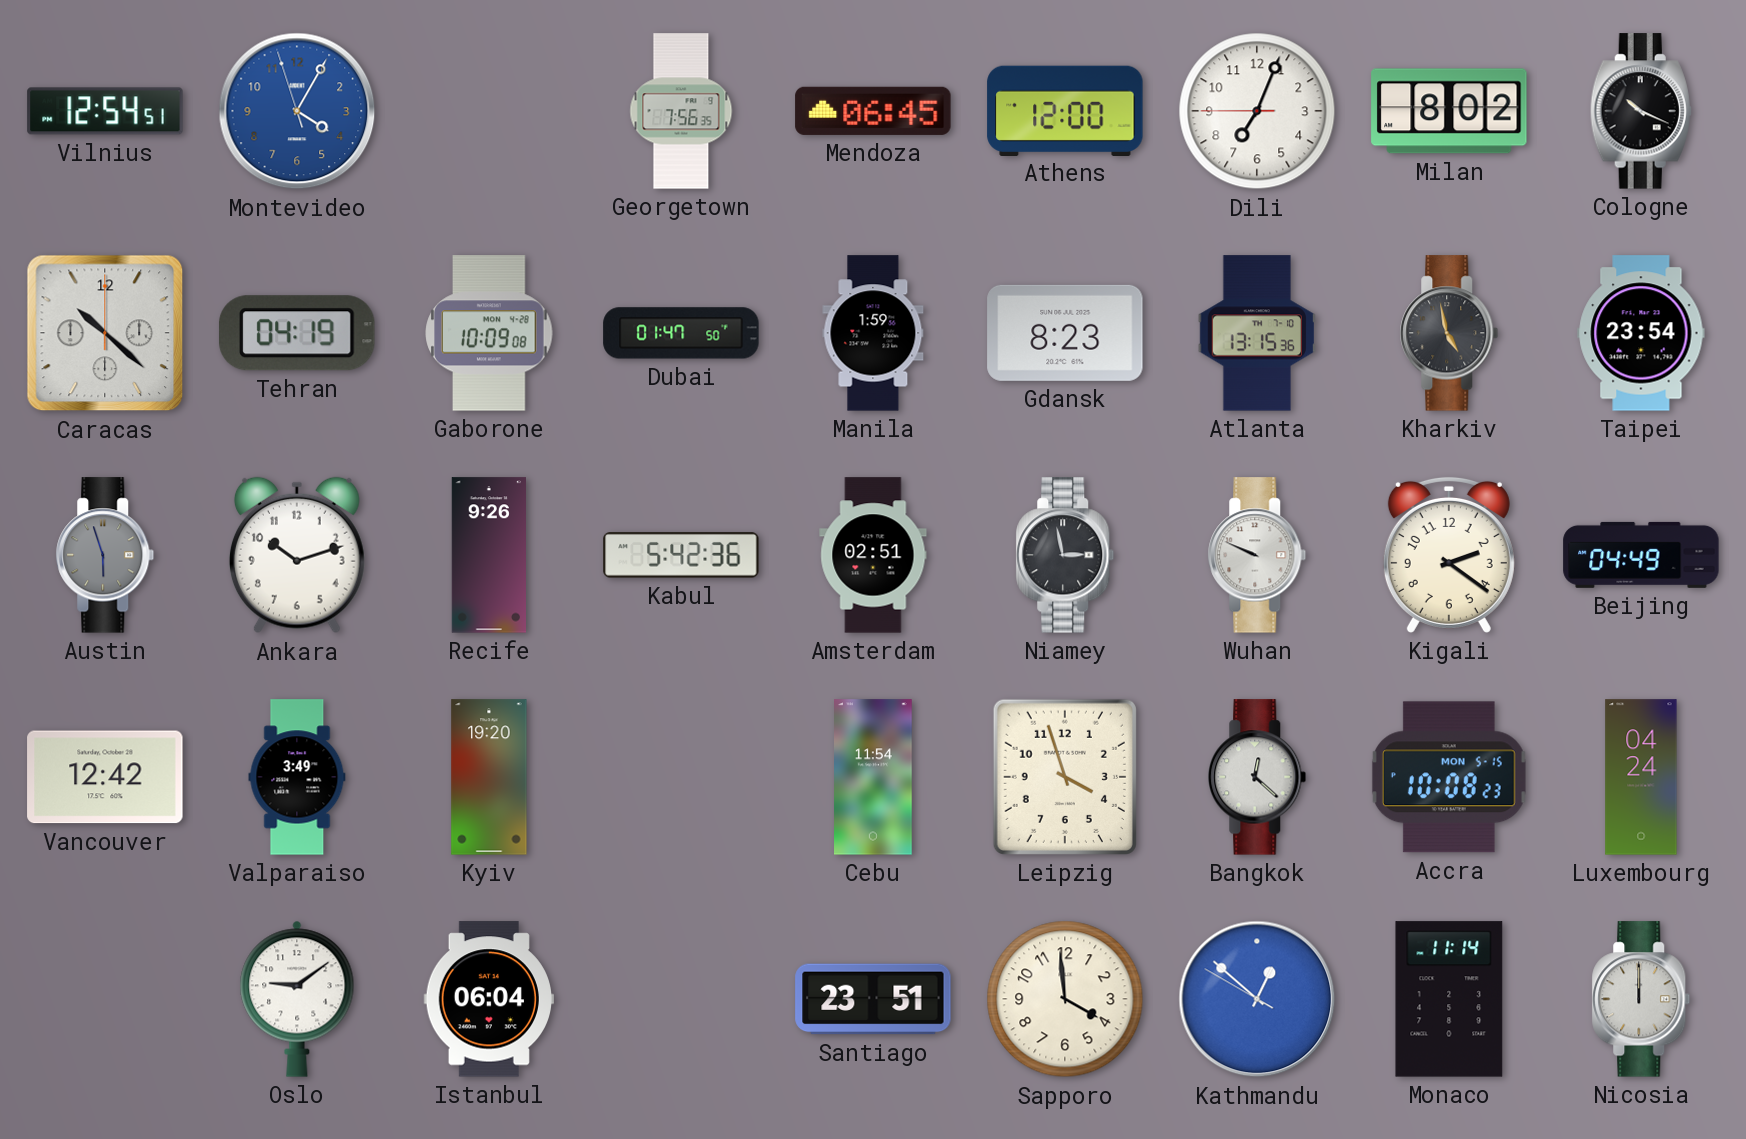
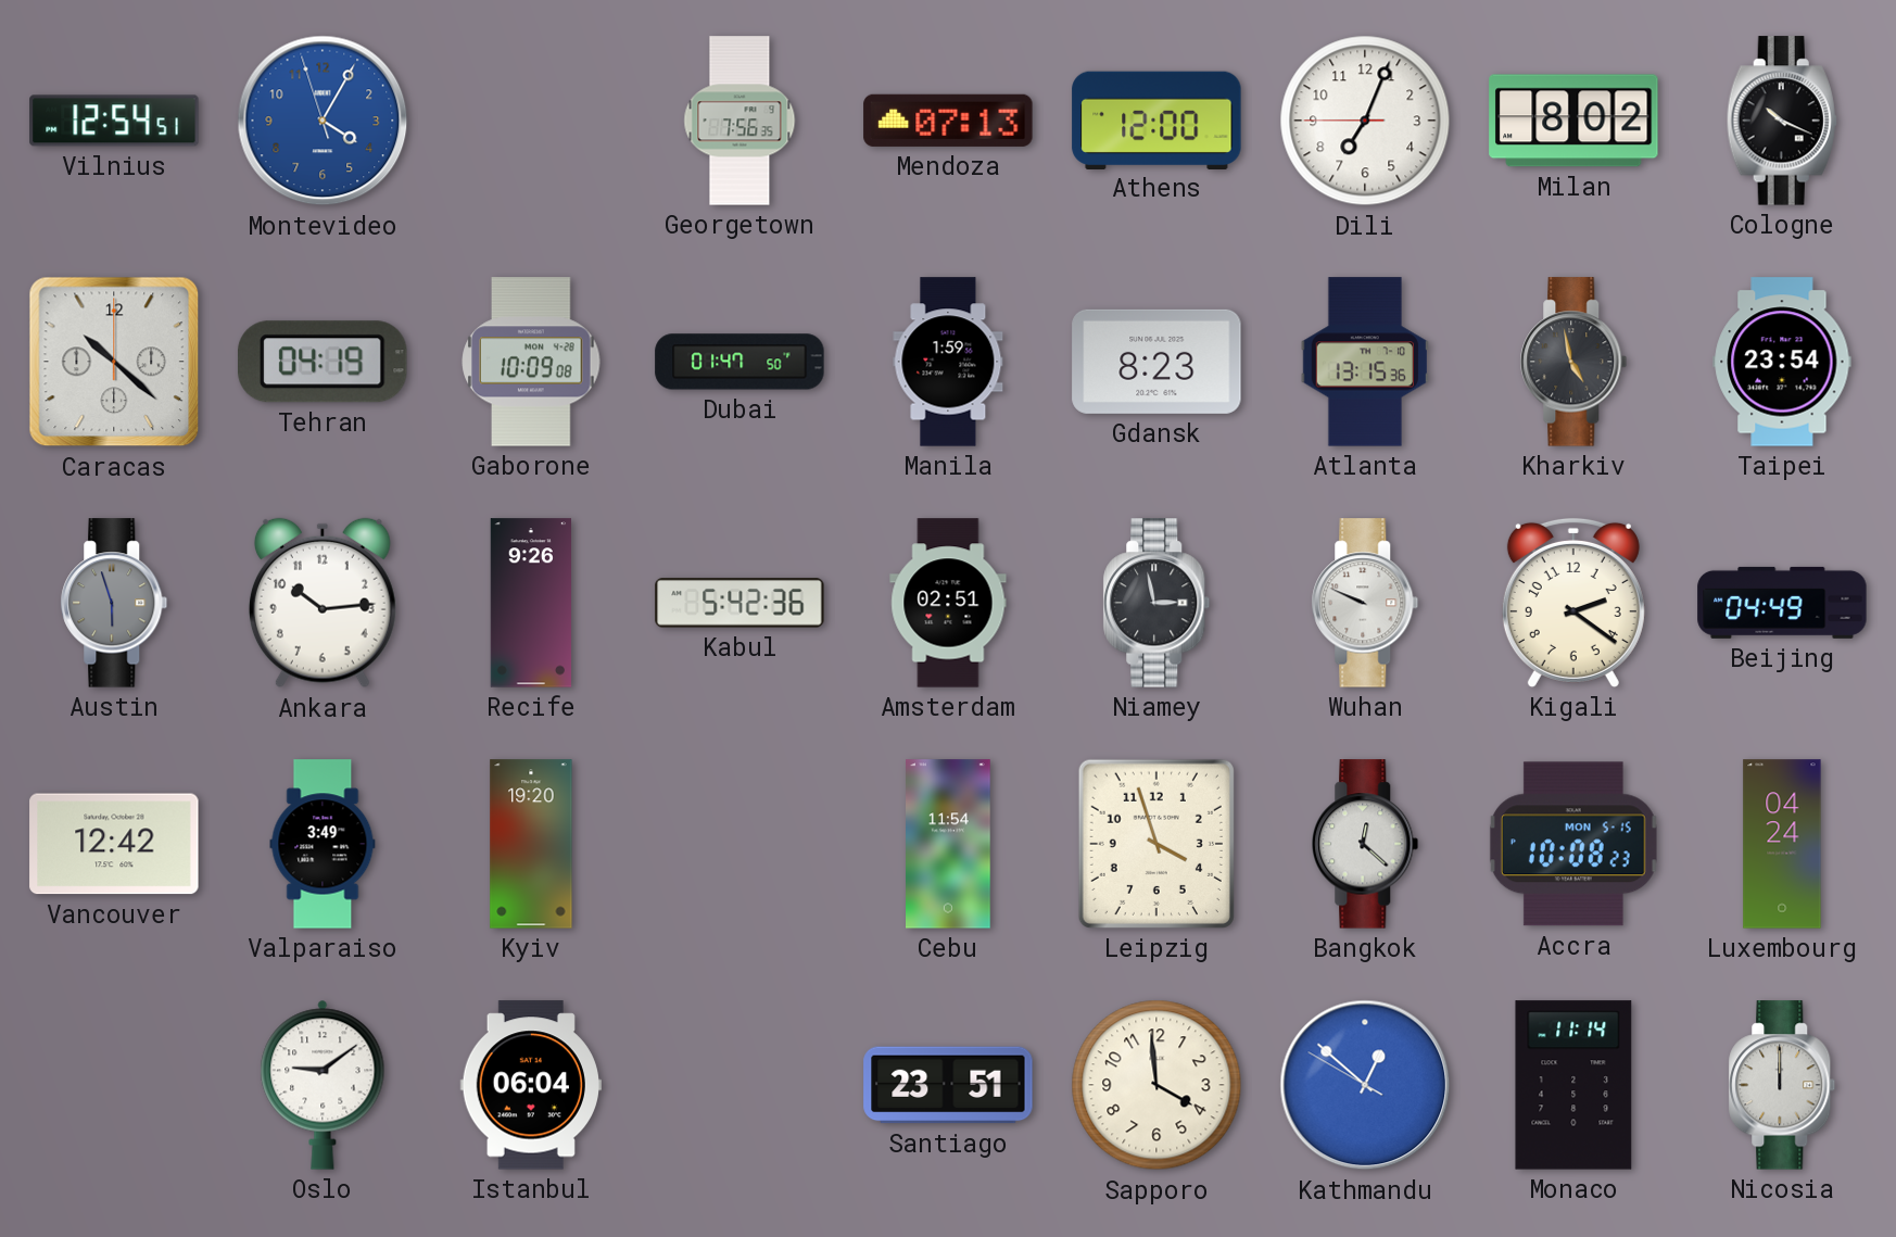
Mendoza: 06:45 -> 07:13
Ankara: 10:12 -> 10:14
